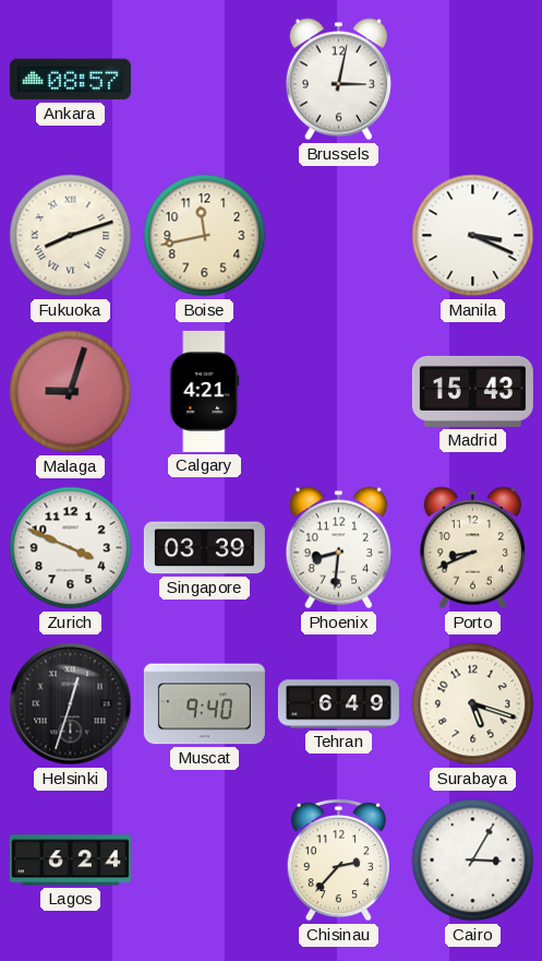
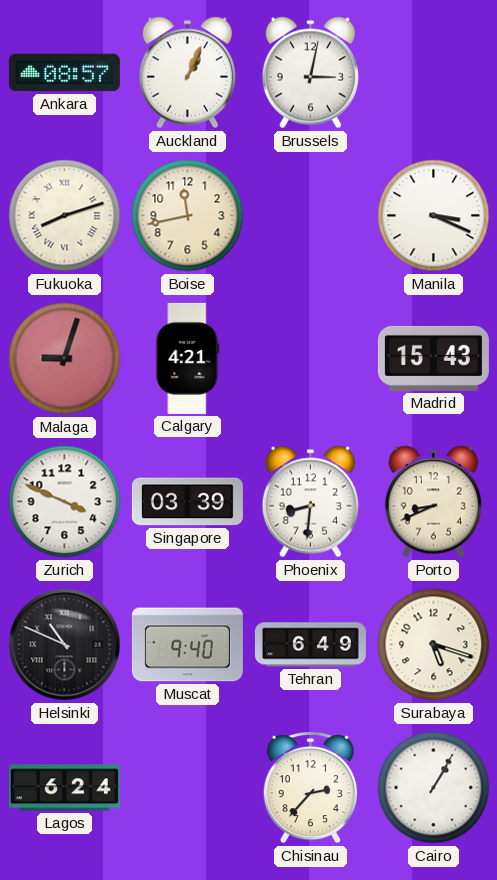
Auckland: none -> 1:04
Helsinki: 12:33 -> 10:49
Cairo: 3:05 -> 1:05
